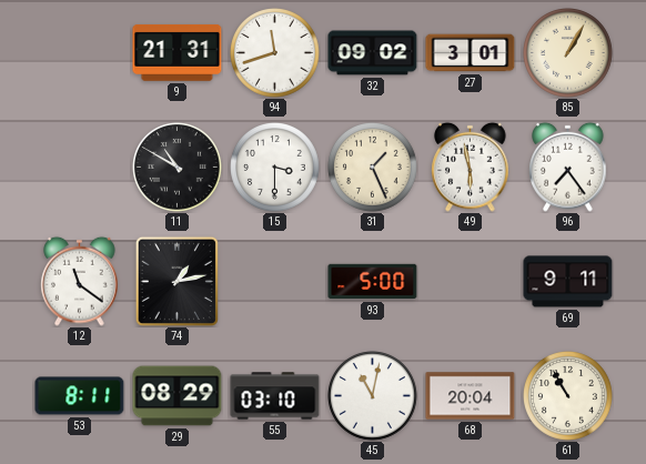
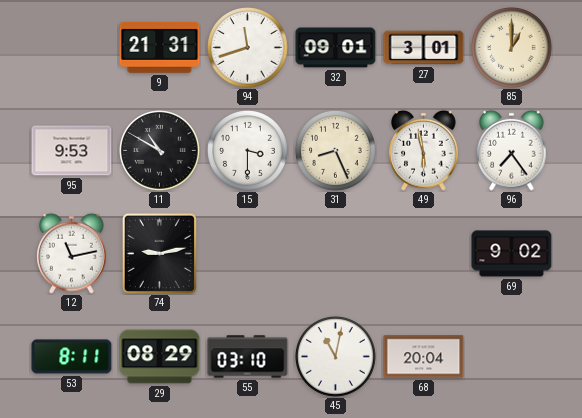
32: 09:02 -> 09:01
85: 1:05 -> 1:00
95: none -> 9:53
31: 1:26 -> 8:26
12: 11:21 -> 11:13
74: 1:13 -> 9:13
93: 5:00 -> none
69: 9:11 -> 9:02
61: 10:55 -> none
